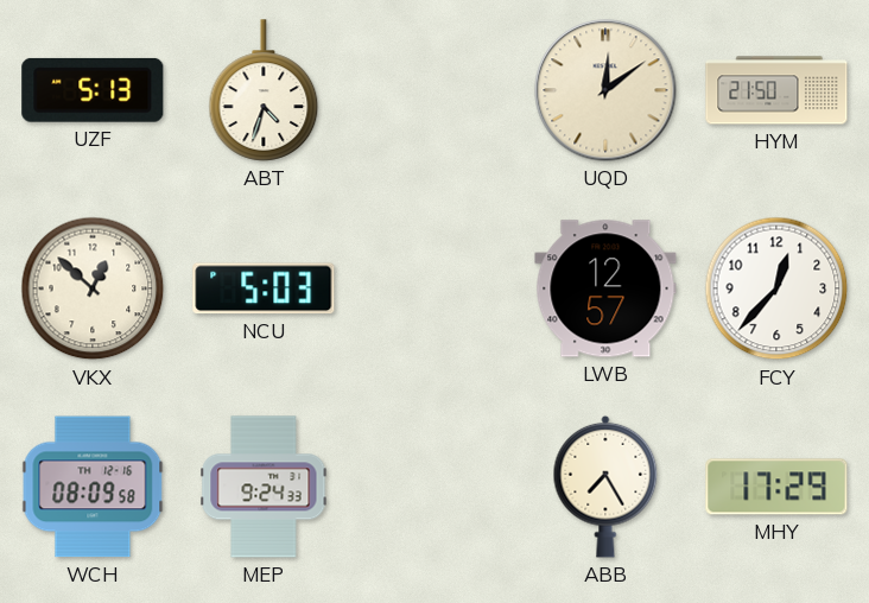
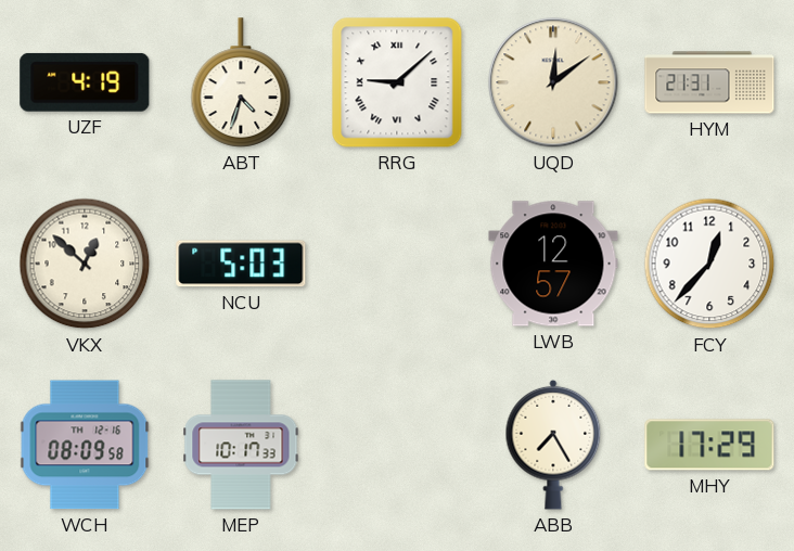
UZF: 5:13 -> 4:19
RRG: none -> 9:08
HYM: 21:50 -> 21:31
MEP: 9:24 -> 10:17
